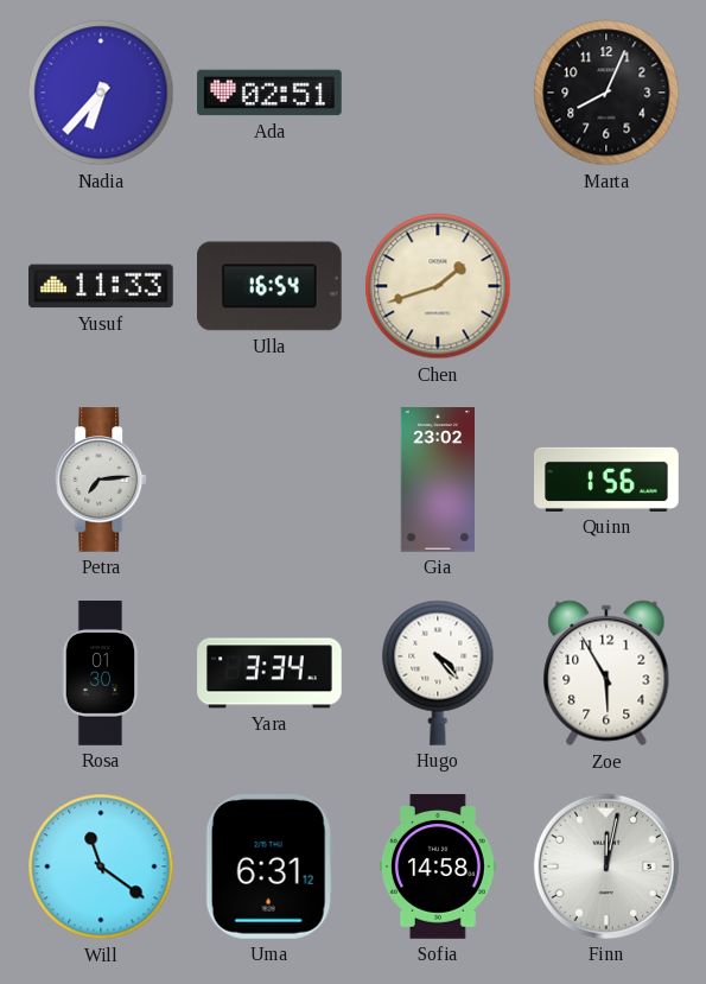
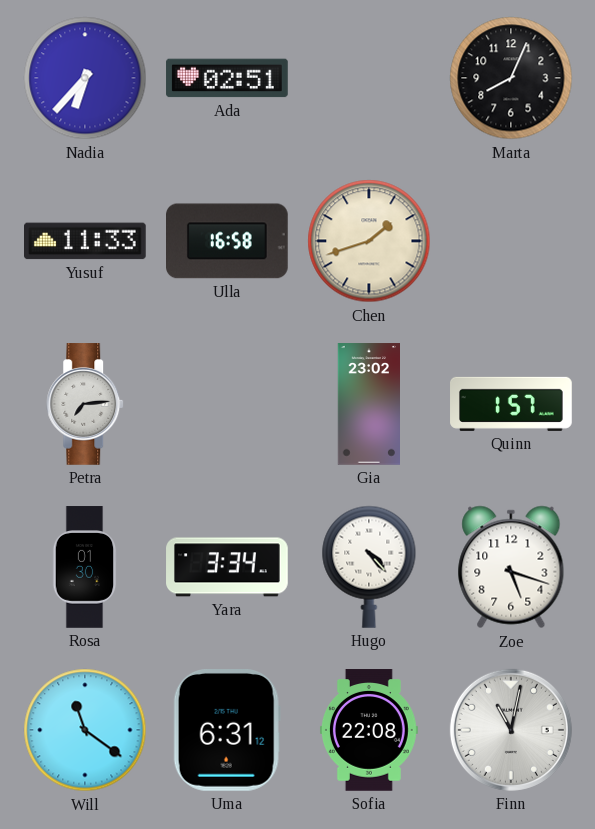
Ulla: 16:54 -> 16:58
Quinn: 1:56 -> 1:57
Zoe: 5:55 -> 5:18
Sofia: 14:58 -> 22:08
Finn: 12:02 -> 11:02
